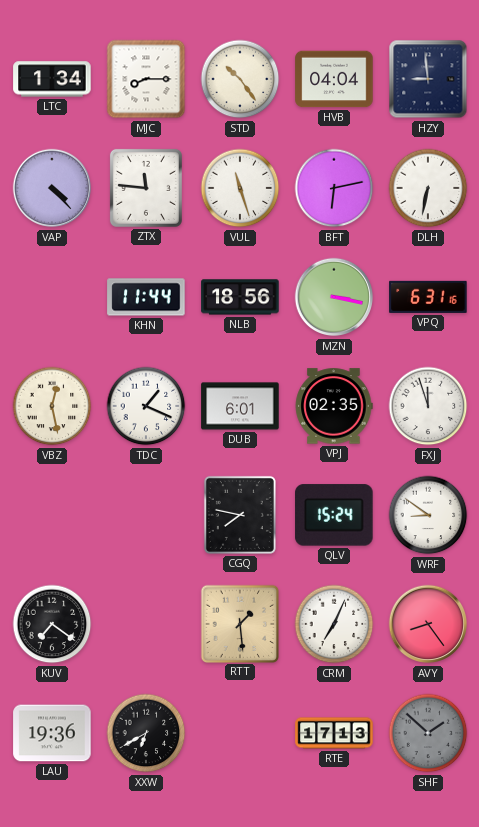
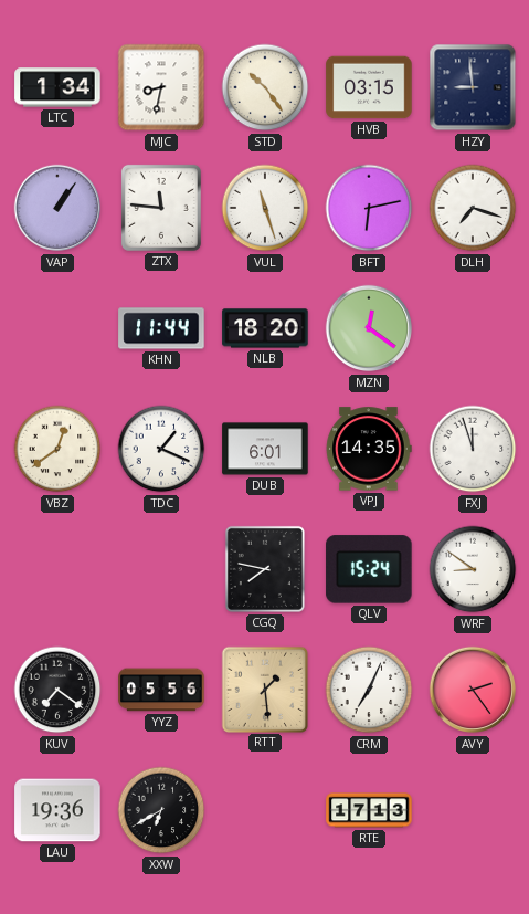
MJC: 8:15 -> 8:32
HVB: 04:04 -> 03:15
VAP: 4:23 -> 1:06
DLH: 6:32 -> 7:18
NLB: 18:56 -> 18:20
MZN: 3:17 -> 12:21
VPQ: 6:31 -> none
VBZ: 12:28 -> 12:39
VPJ: 02:35 -> 14:35
YYZ: none -> 05:56
AVY: 8:24 -> 2:24
SHF: 1:52 -> none
